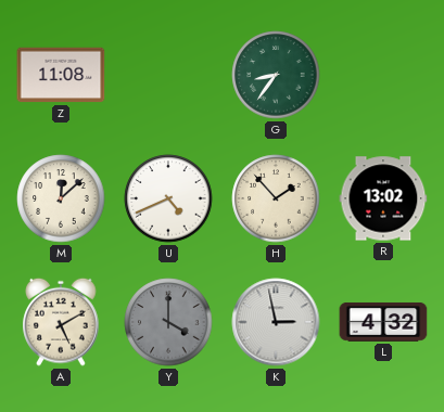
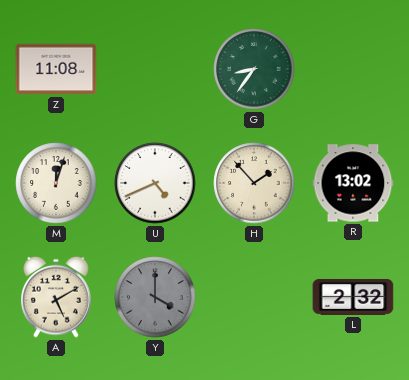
M: 12:08 -> 12:03
K: 2:58 -> none
L: 4:32 -> 2:32
